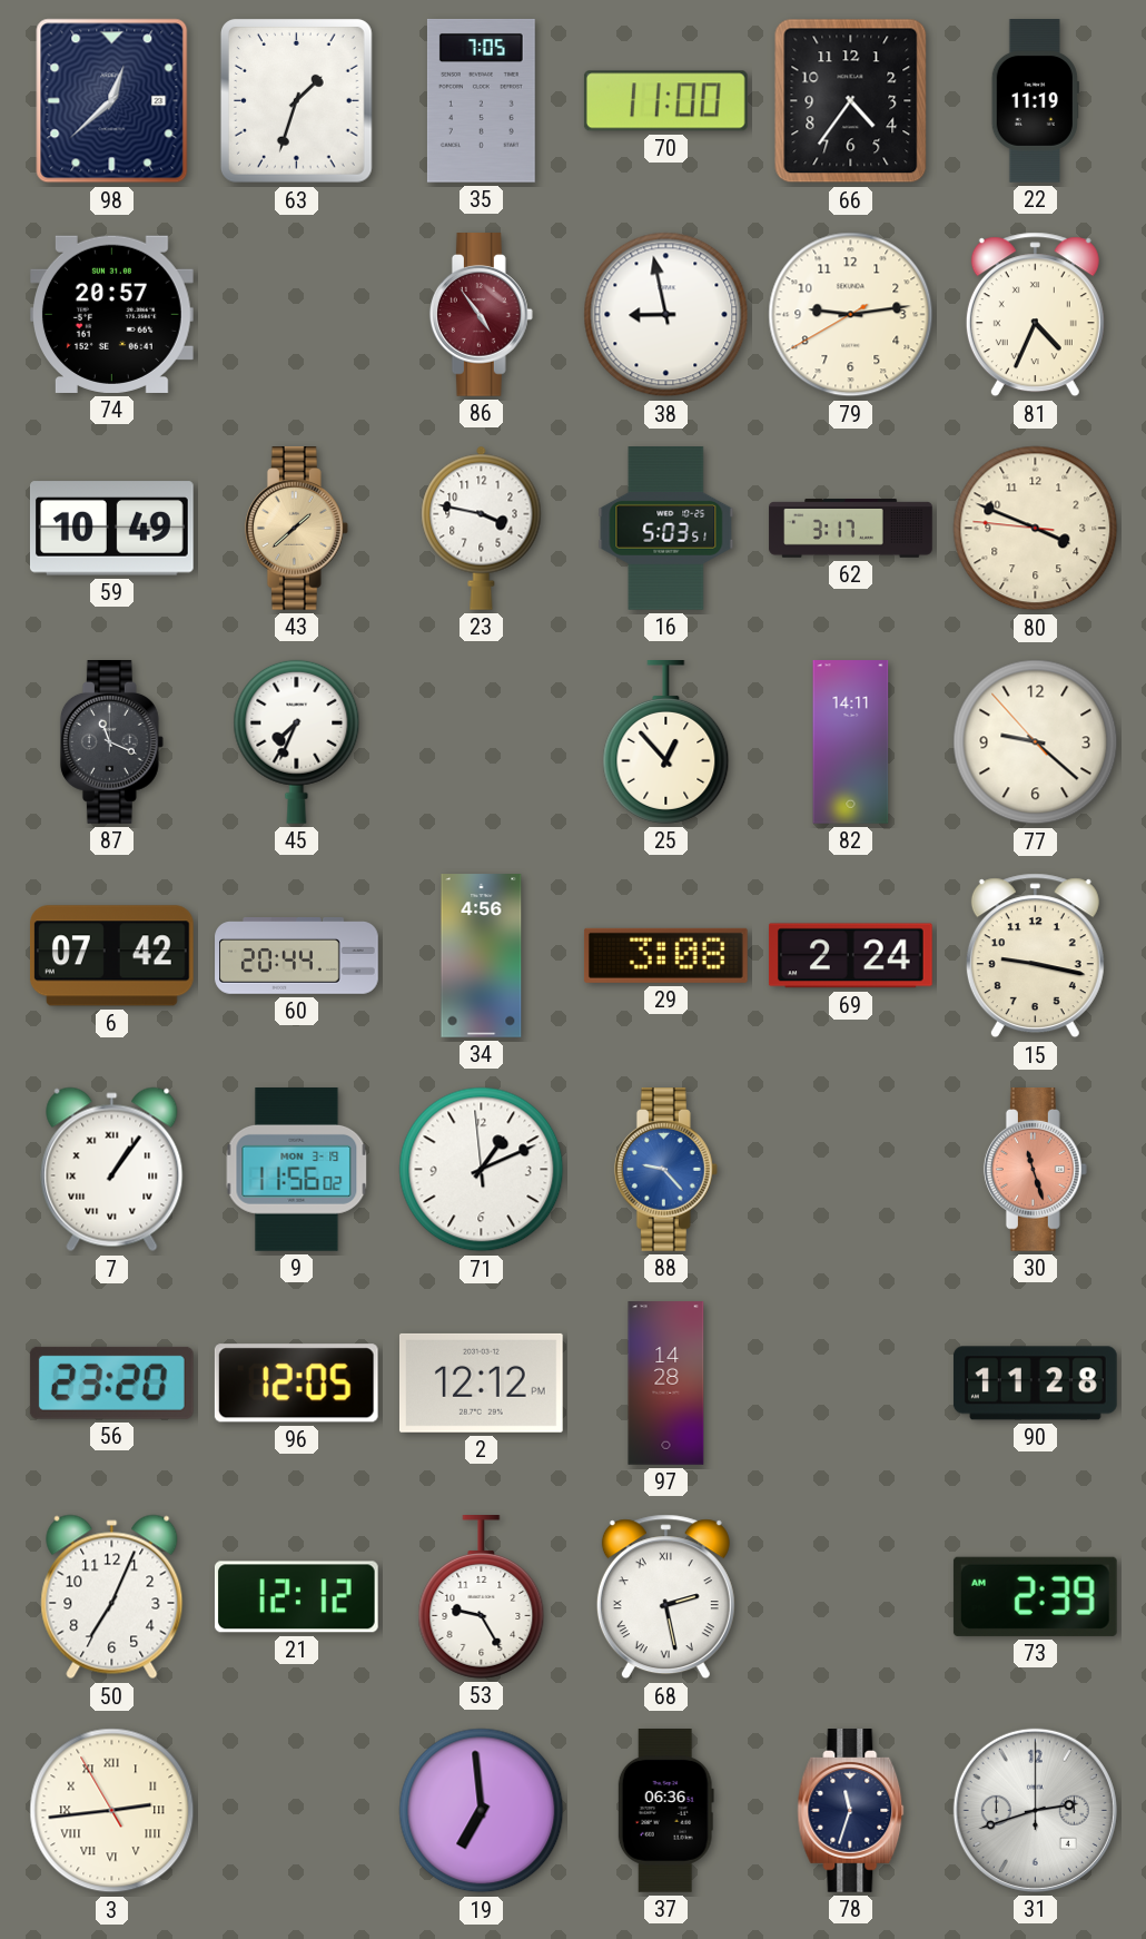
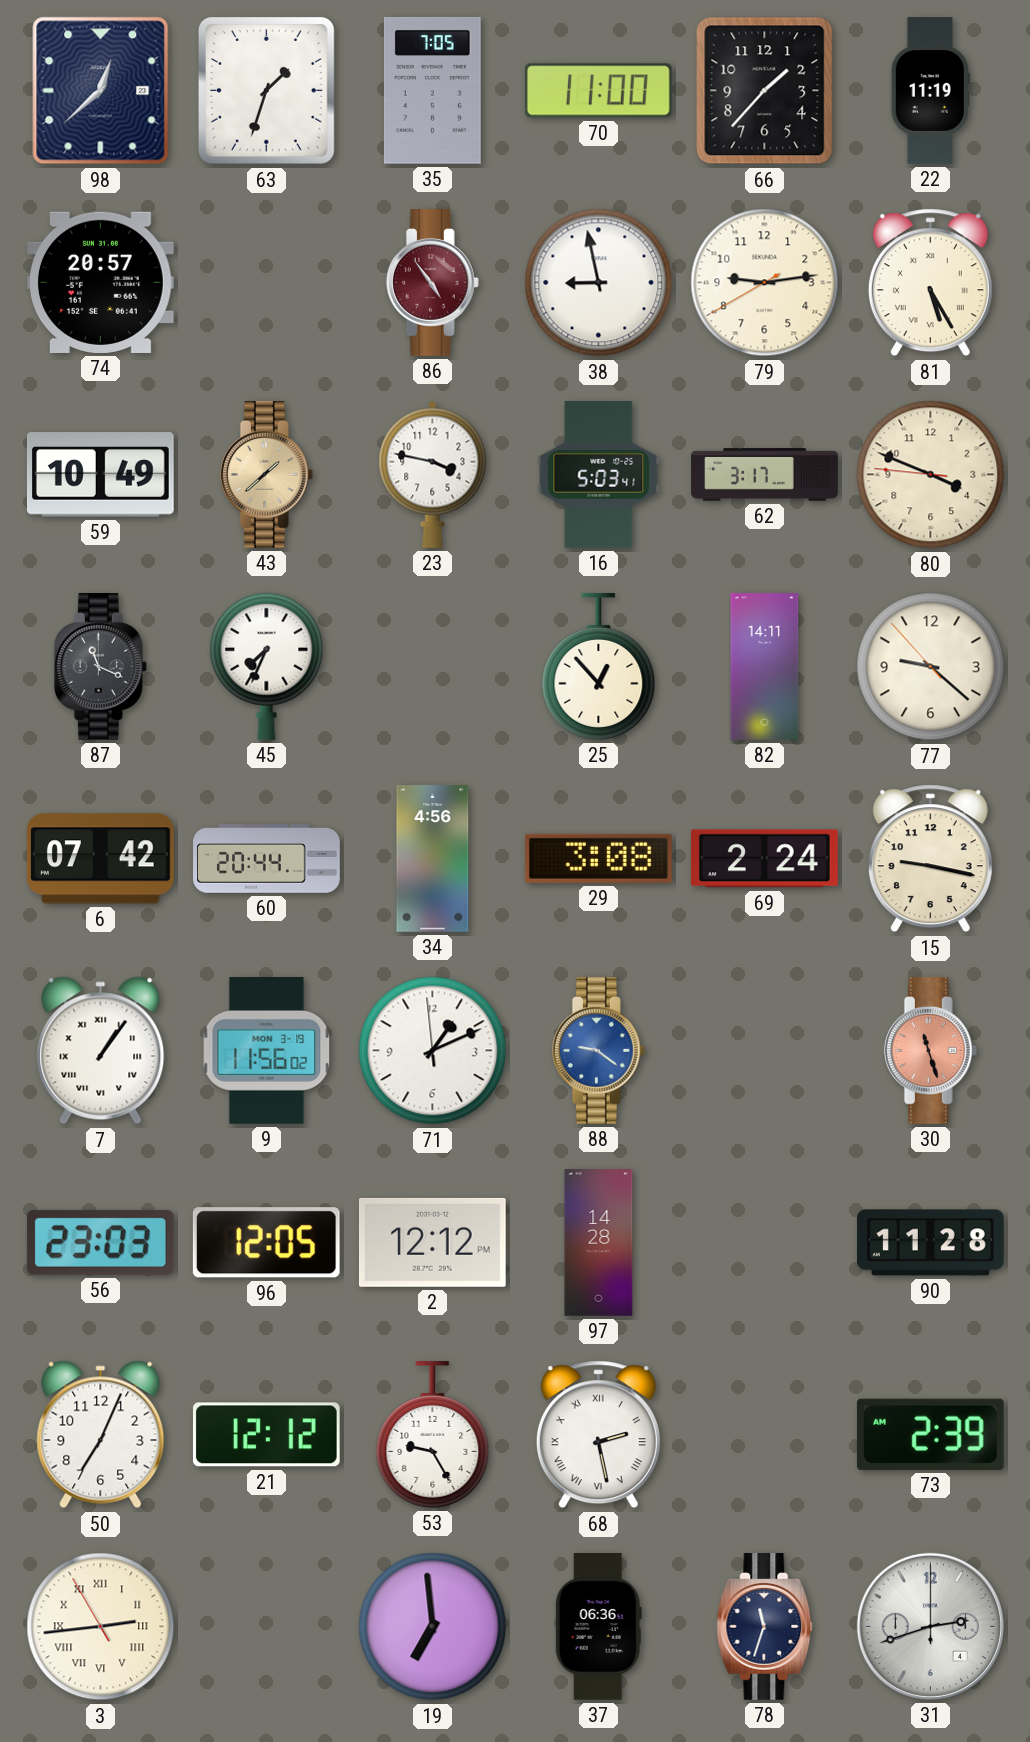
66: 4:36 -> 1:37
81: 4:34 -> 5:25
16: 5:03:51 -> 5:03:41
88: 9:23 -> 9:21
56: 23:20 -> 23:03
